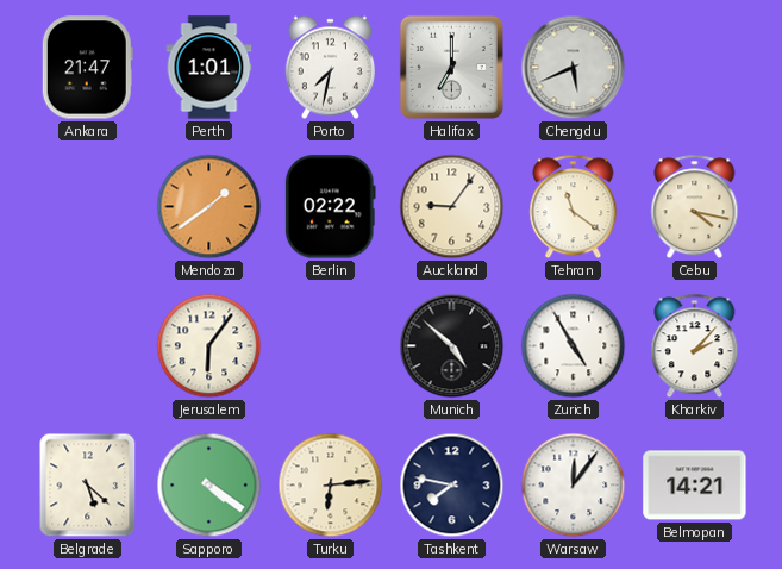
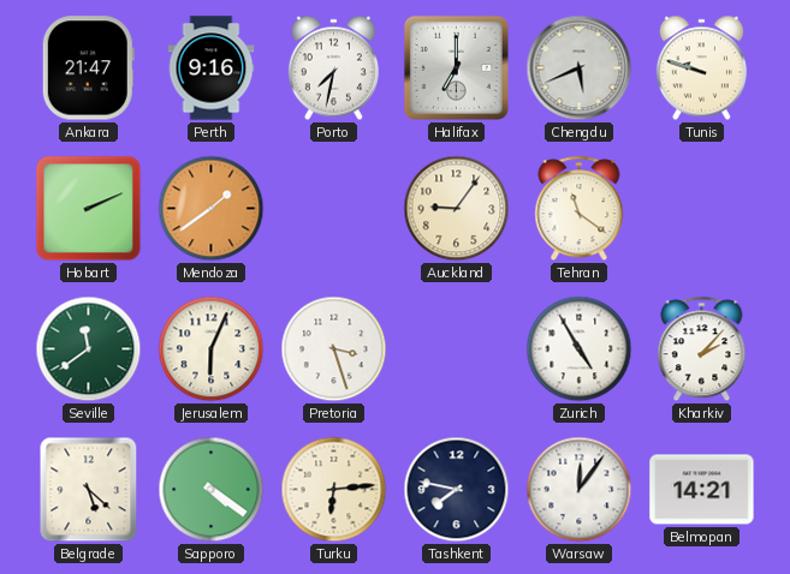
Perth: 1:01 -> 9:16
Tunis: none -> 9:48
Hobart: none -> 2:11
Berlin: 02:22 -> none
Cebu: 4:17 -> none
Seville: none -> 11:39
Jerusalem: 6:06 -> 6:04
Pretoria: none -> 3:27
Munich: 4:52 -> none
